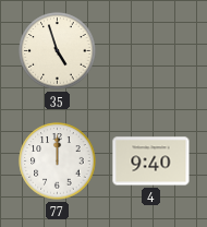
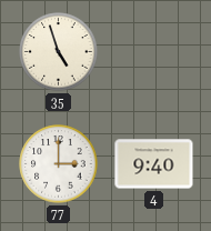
77: 12:00 -> 3:00
